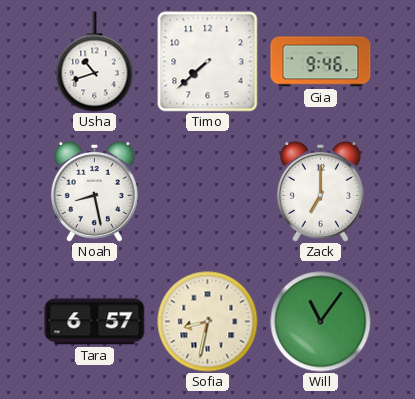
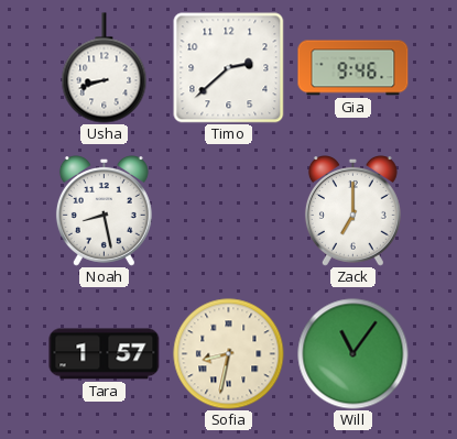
Usha: 10:42 -> 8:42
Timo: 7:38 -> 2:38
Tara: 6:57 -> 1:57
